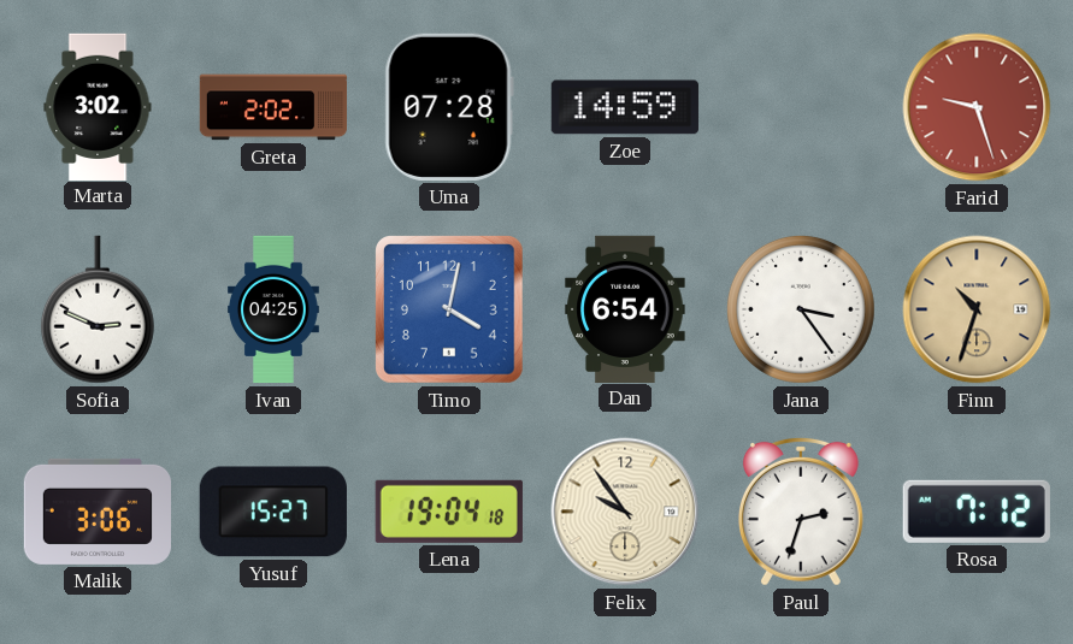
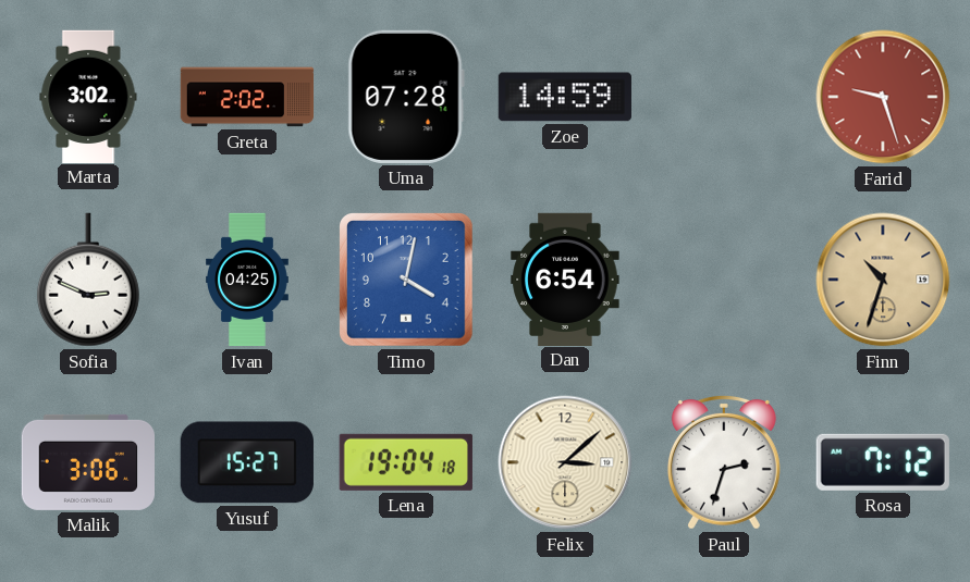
Jana: 3:24 -> none
Felix: 9:54 -> 3:08
